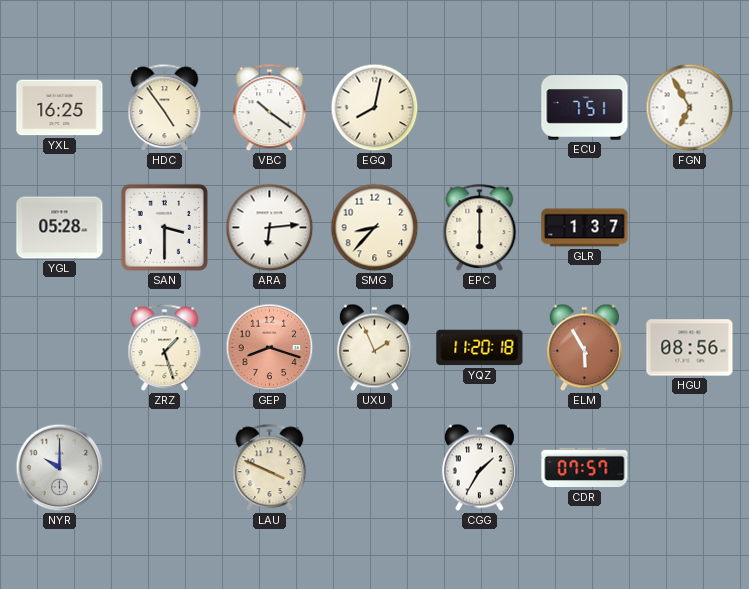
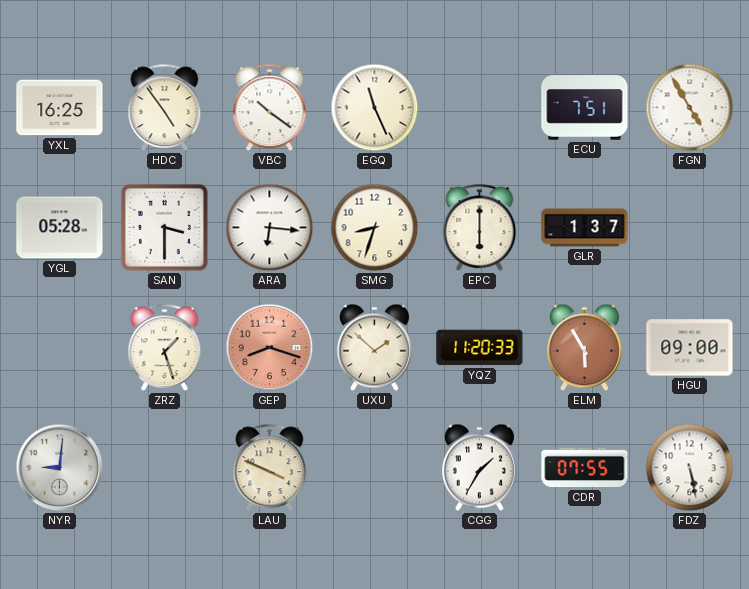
EGQ: 8:02 -> 11:26
FGN: 6:55 -> 4:55
ARA: 6:14 -> 6:16
SMG: 8:37 -> 8:33
UXU: 1:56 -> 1:52
YQZ: 11:20:18 -> 11:20:33
HGU: 08:56 -> 09:00
NYR: 10:00 -> 9:01
CDR: 07:57 -> 07:55
FDZ: none -> 5:28
